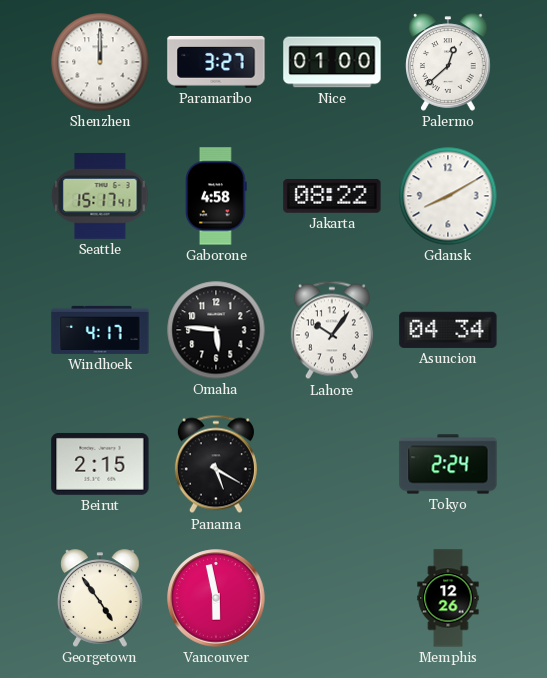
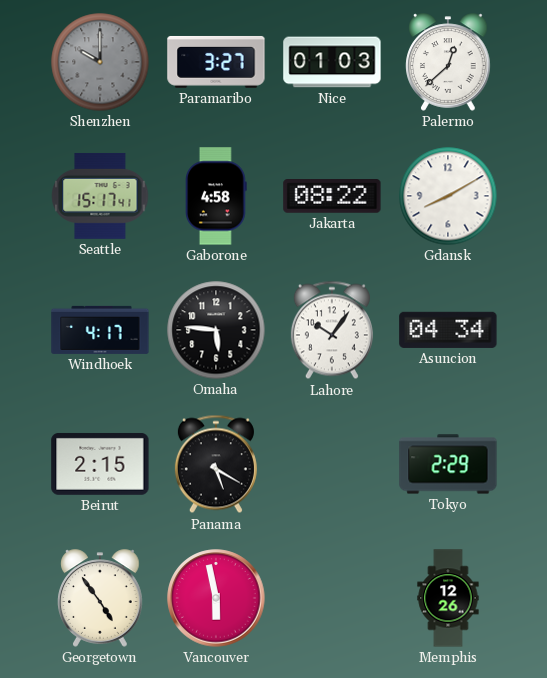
Shenzhen: 12:00 -> 10:00
Shenzhen dial: white -> grey
Nice: 01:00 -> 01:03
Tokyo: 2:24 -> 2:29
